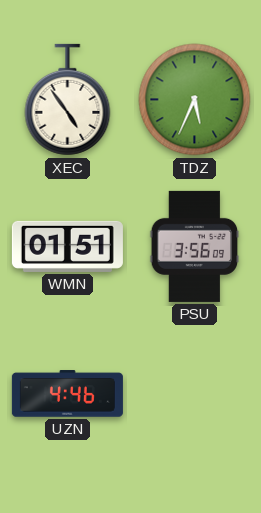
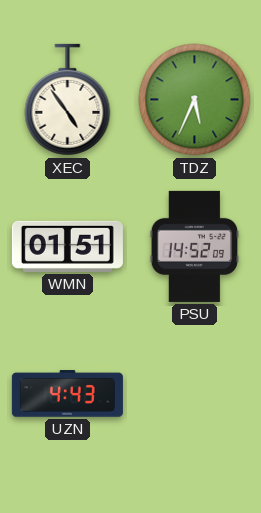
PSU: 3:56 -> 14:52
UZN: 4:46 -> 4:43
